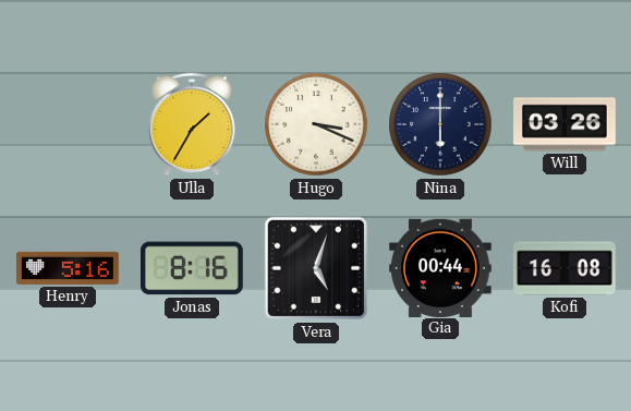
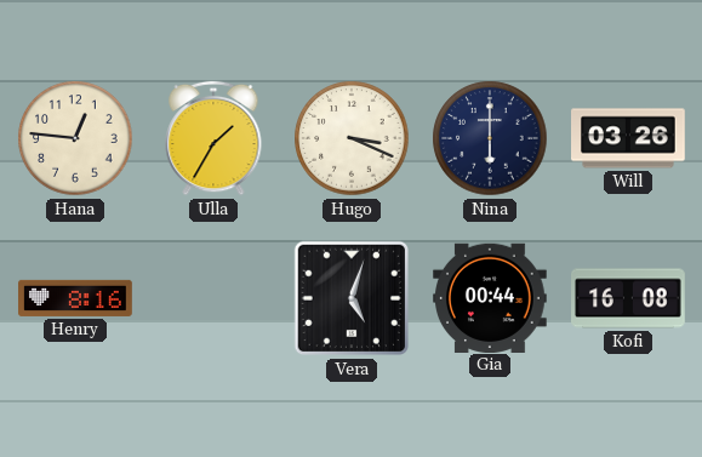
Hana: none -> 12:46
Henry: 5:16 -> 8:16
Jonas: 8:16 -> none
